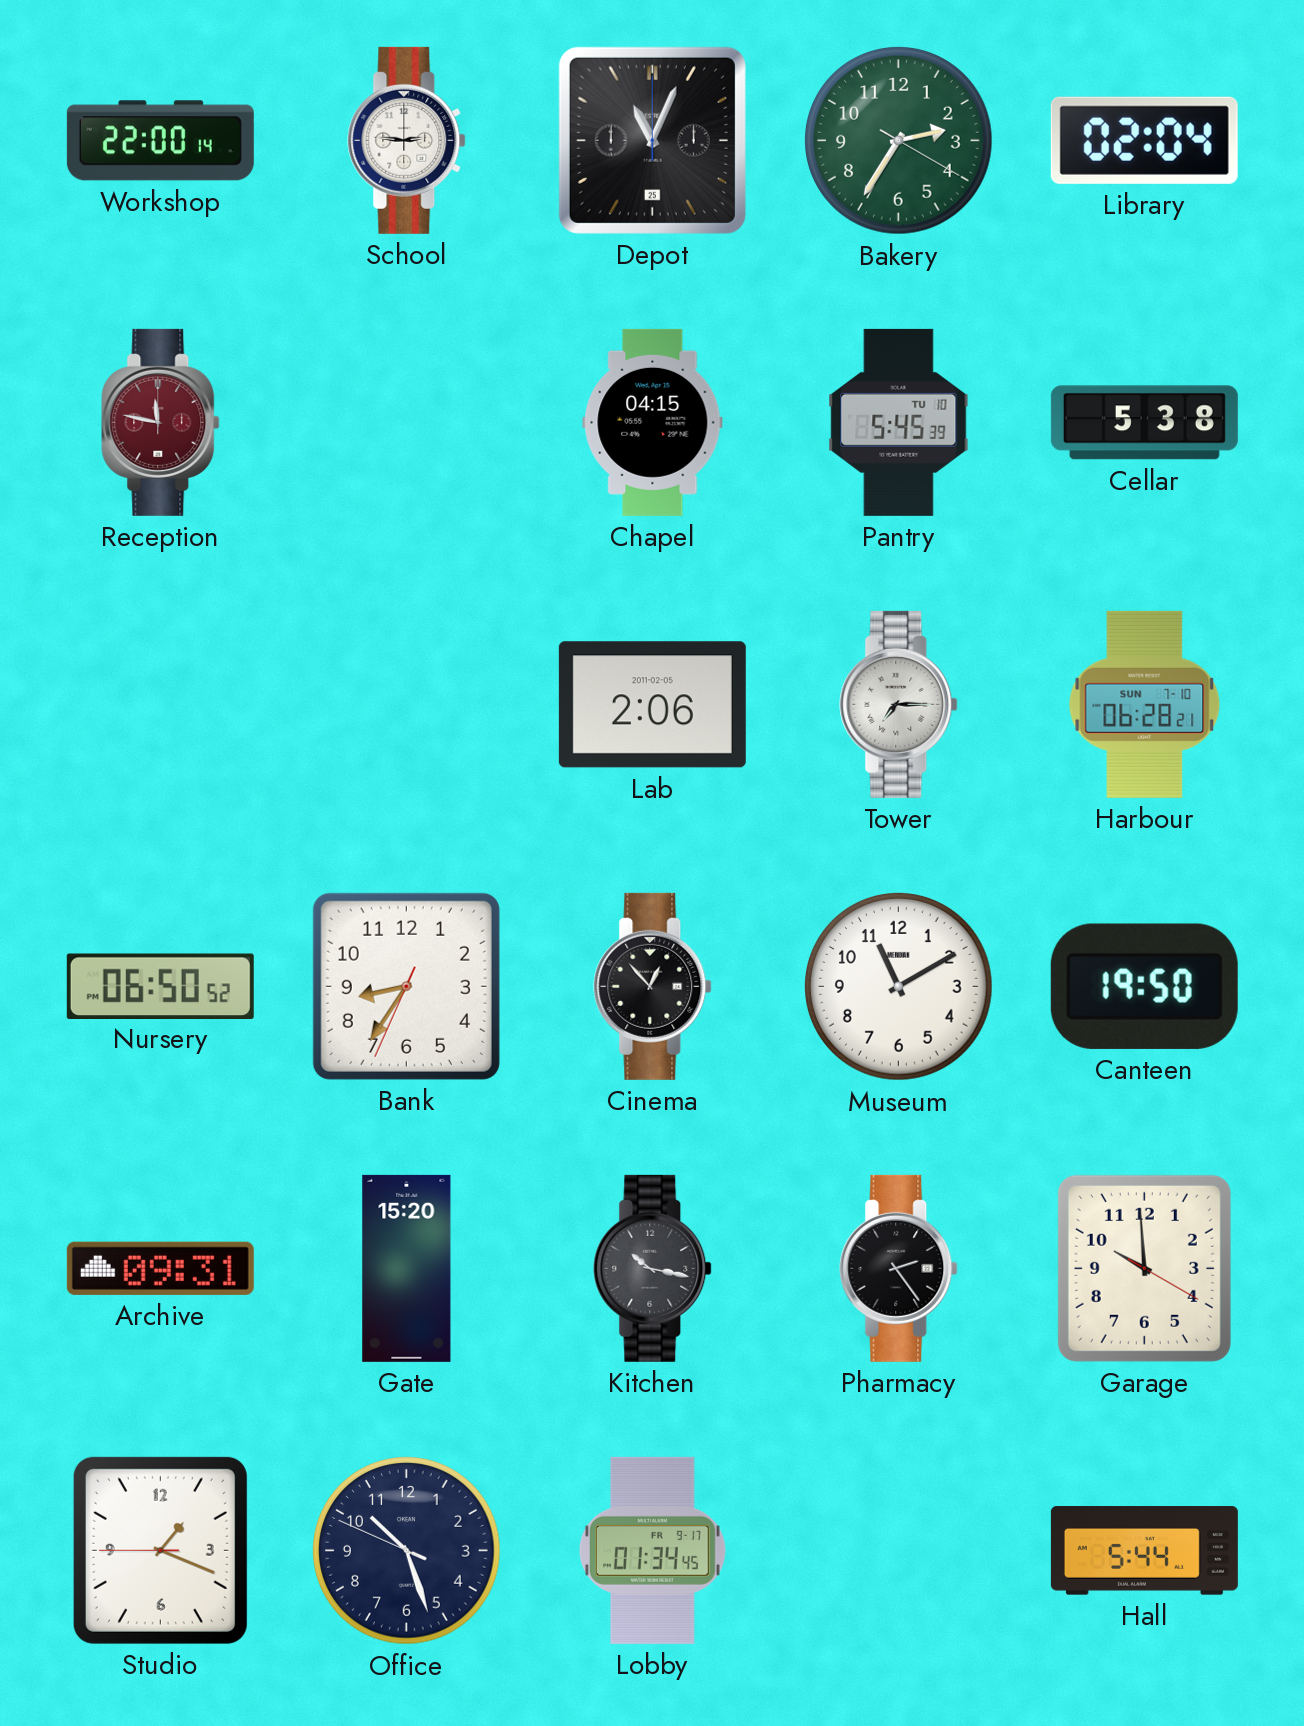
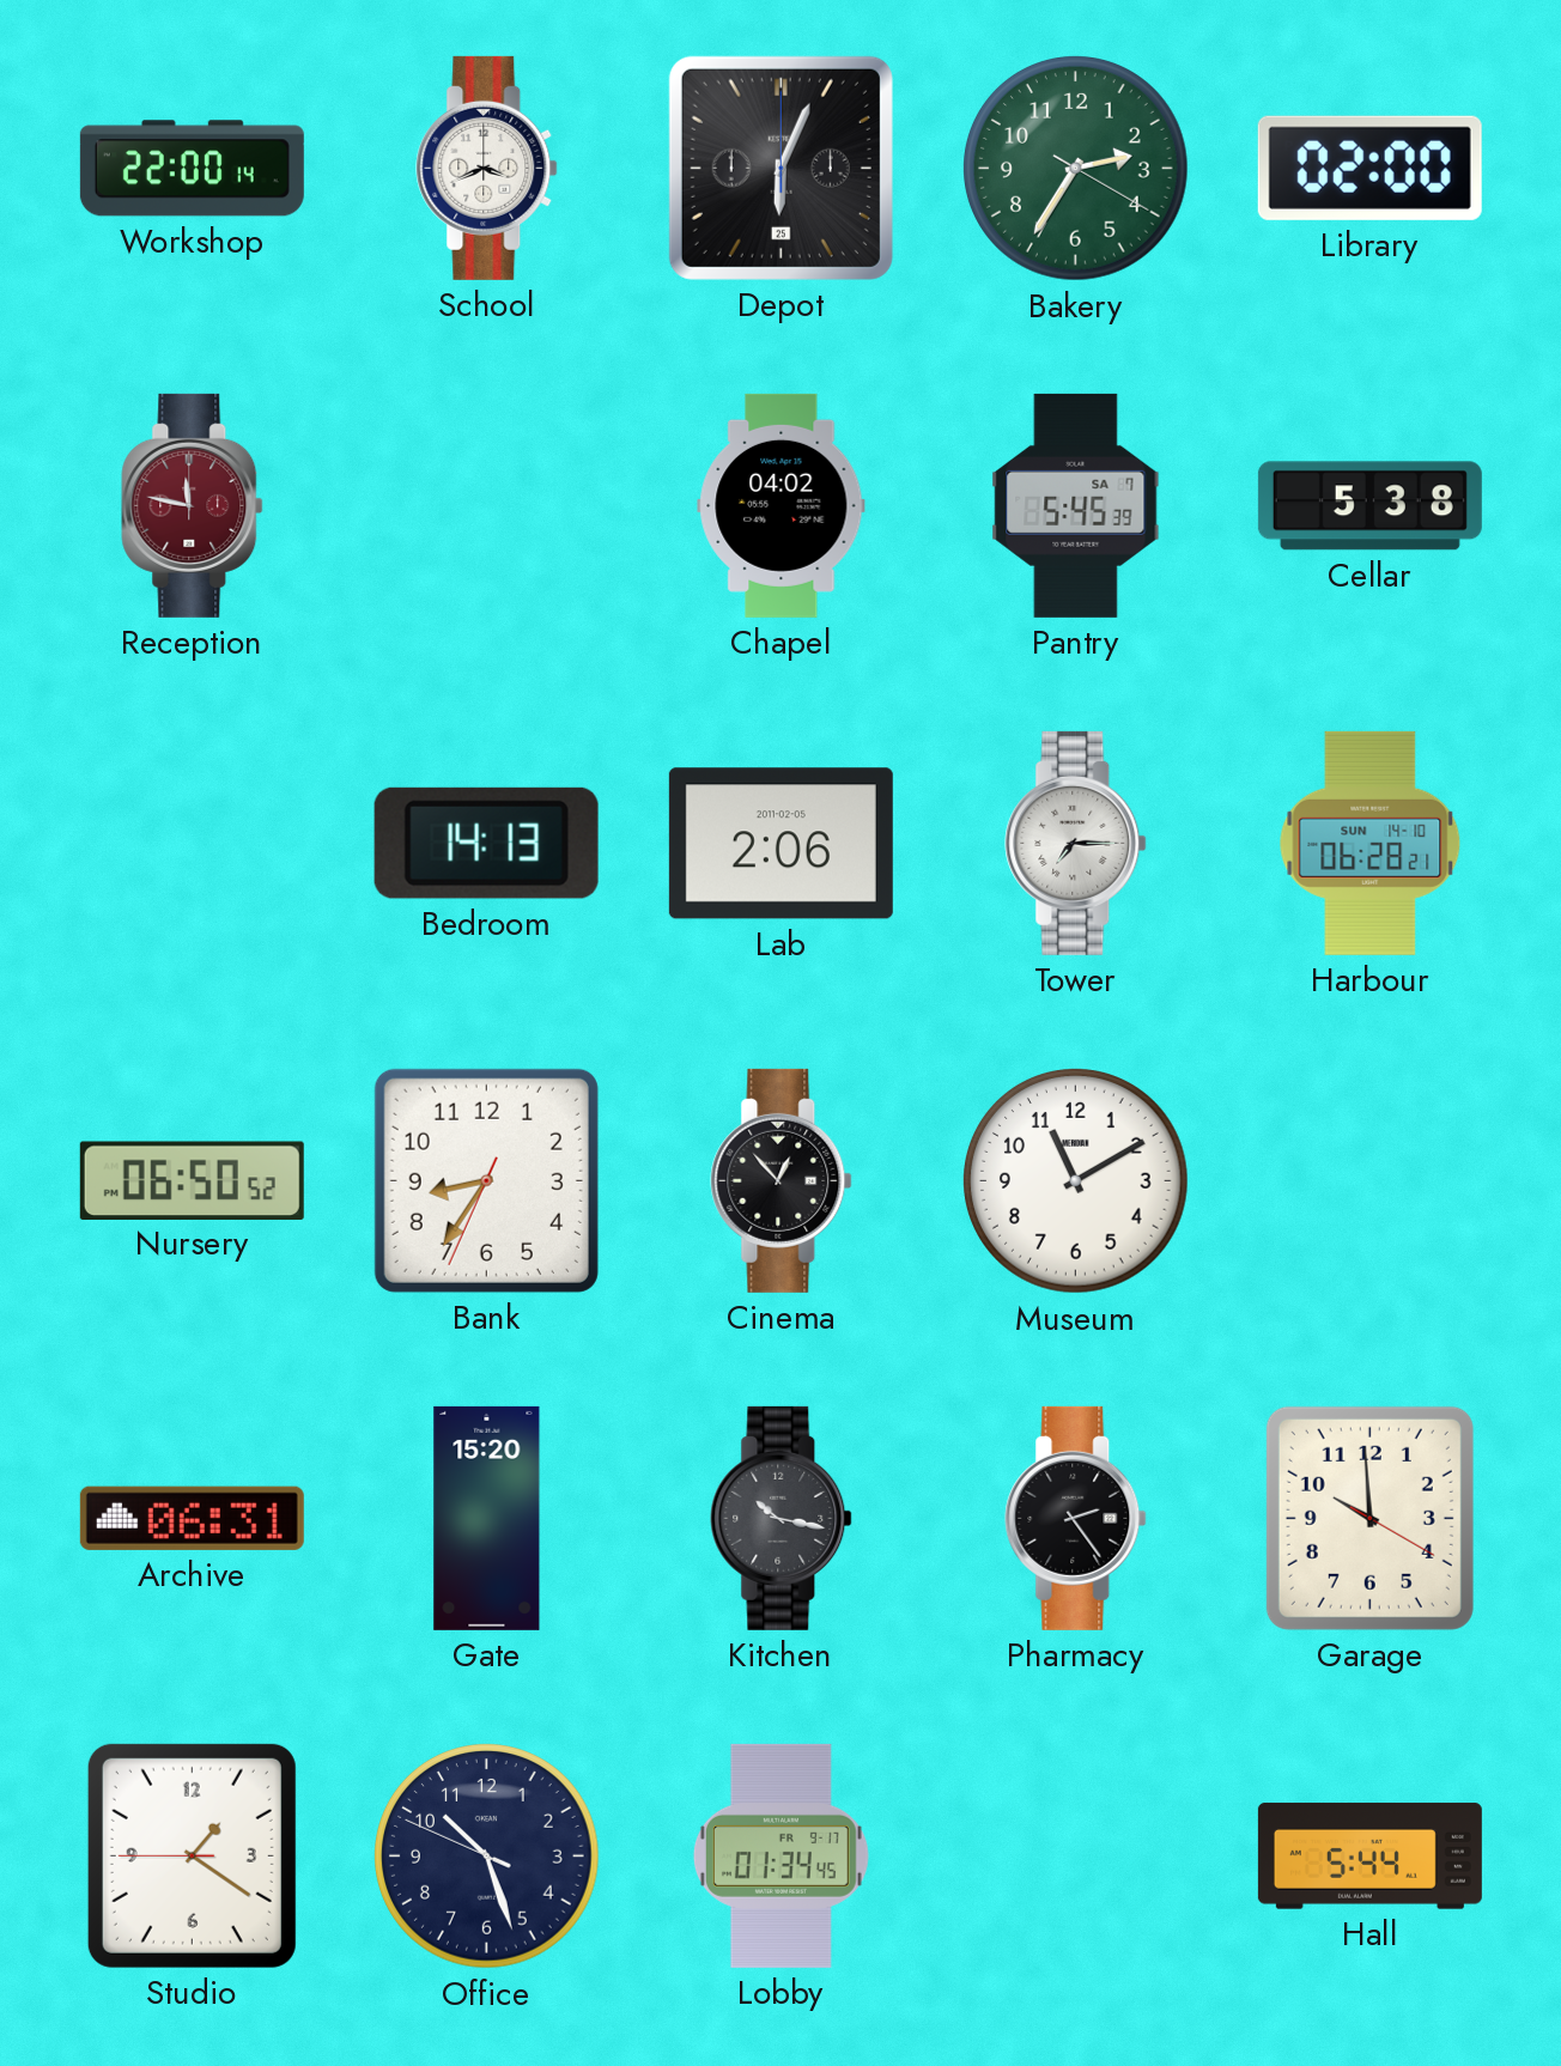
School: 2:46 -> 3:41
Depot: 11:04 -> 6:04
Library: 02:04 -> 02:00
Chapel: 04:15 -> 04:02
Pantry date: TU 10 -> SA 7
Bedroom: none -> 14:13
Harbour date: SUN 7-10 -> SUN 14-10
Canteen: 19:50 -> none
Archive: 09:31 -> 06:31
Studio: 1:18 -> 1:20
